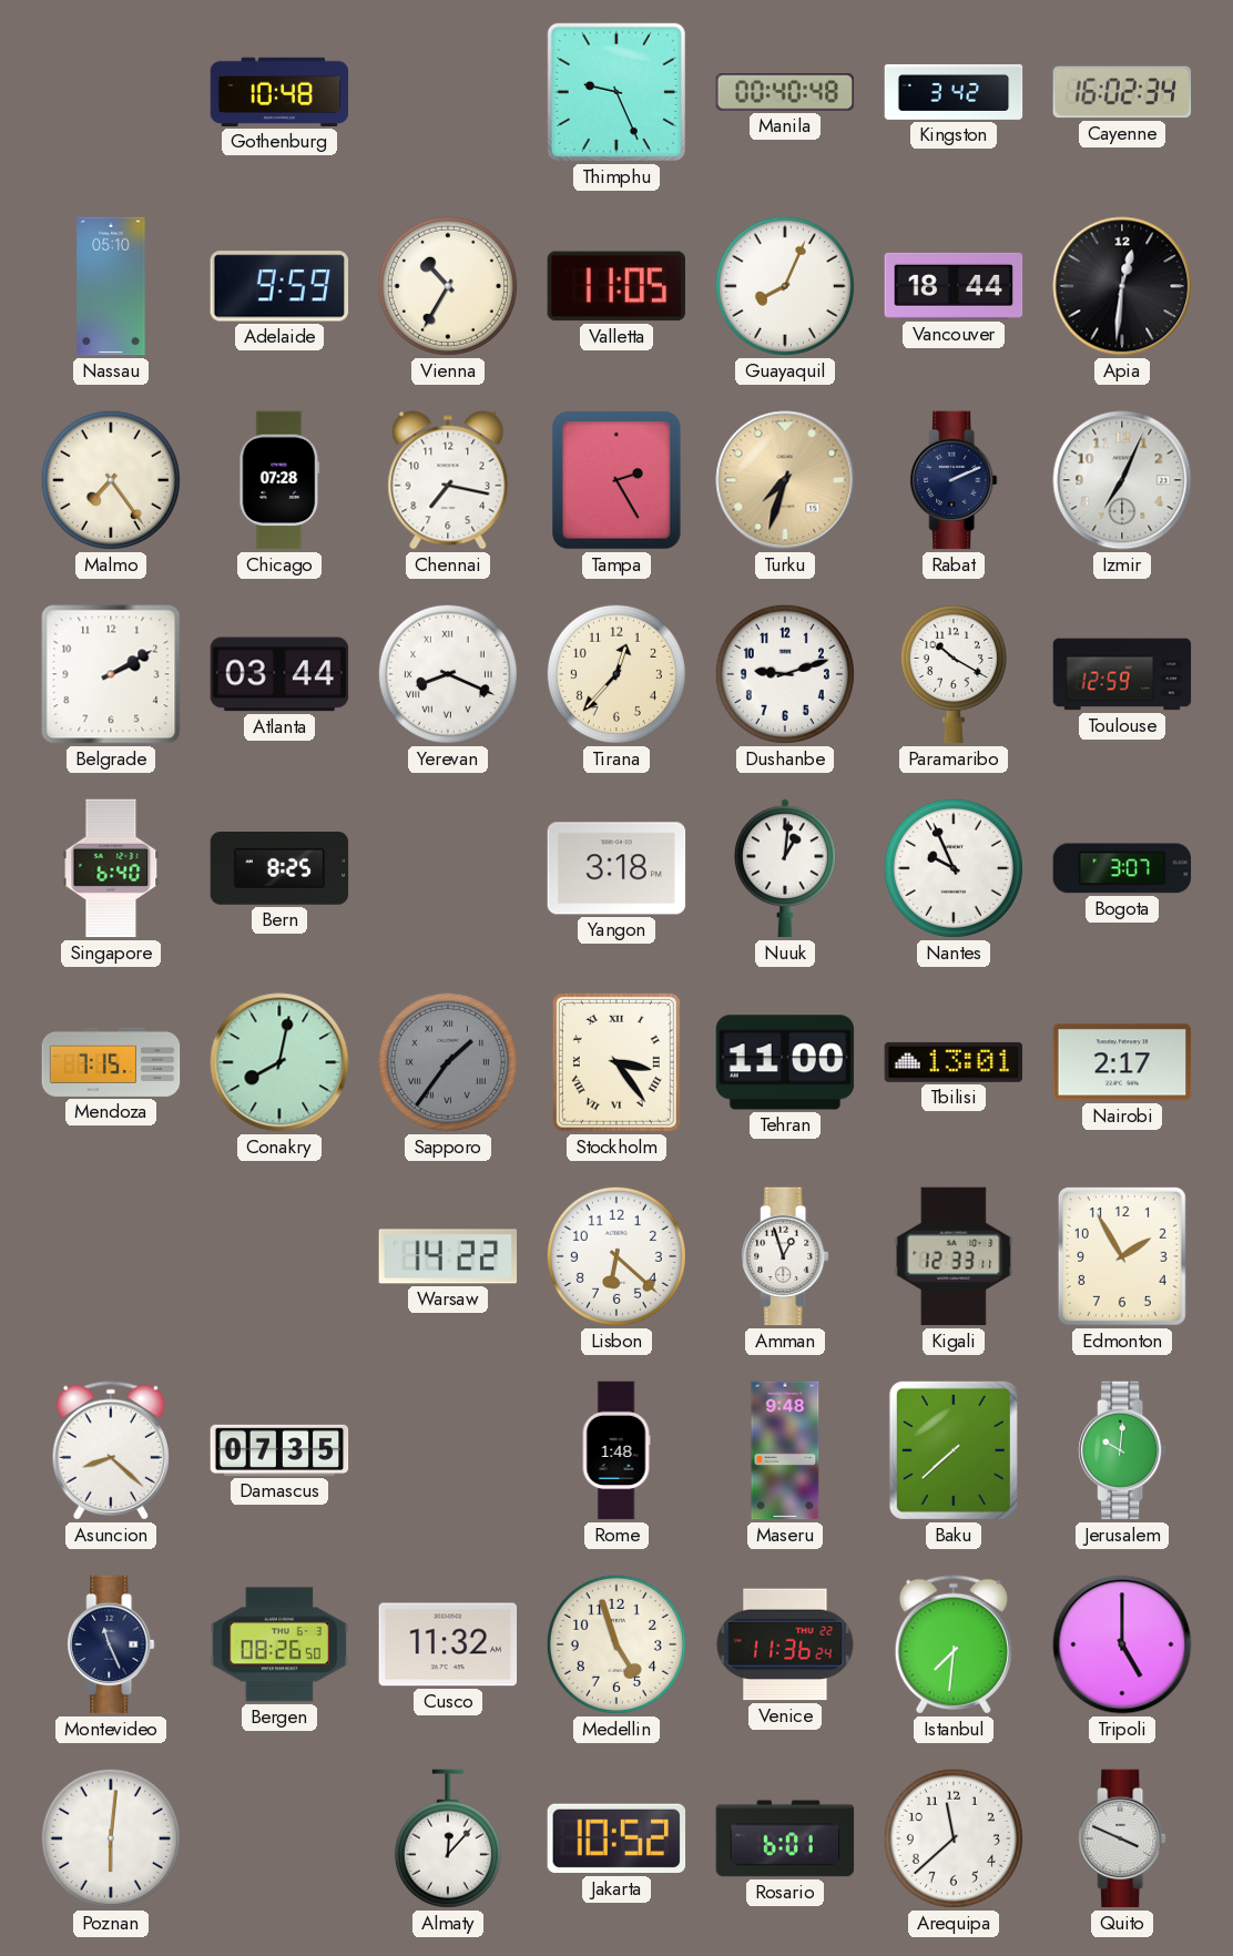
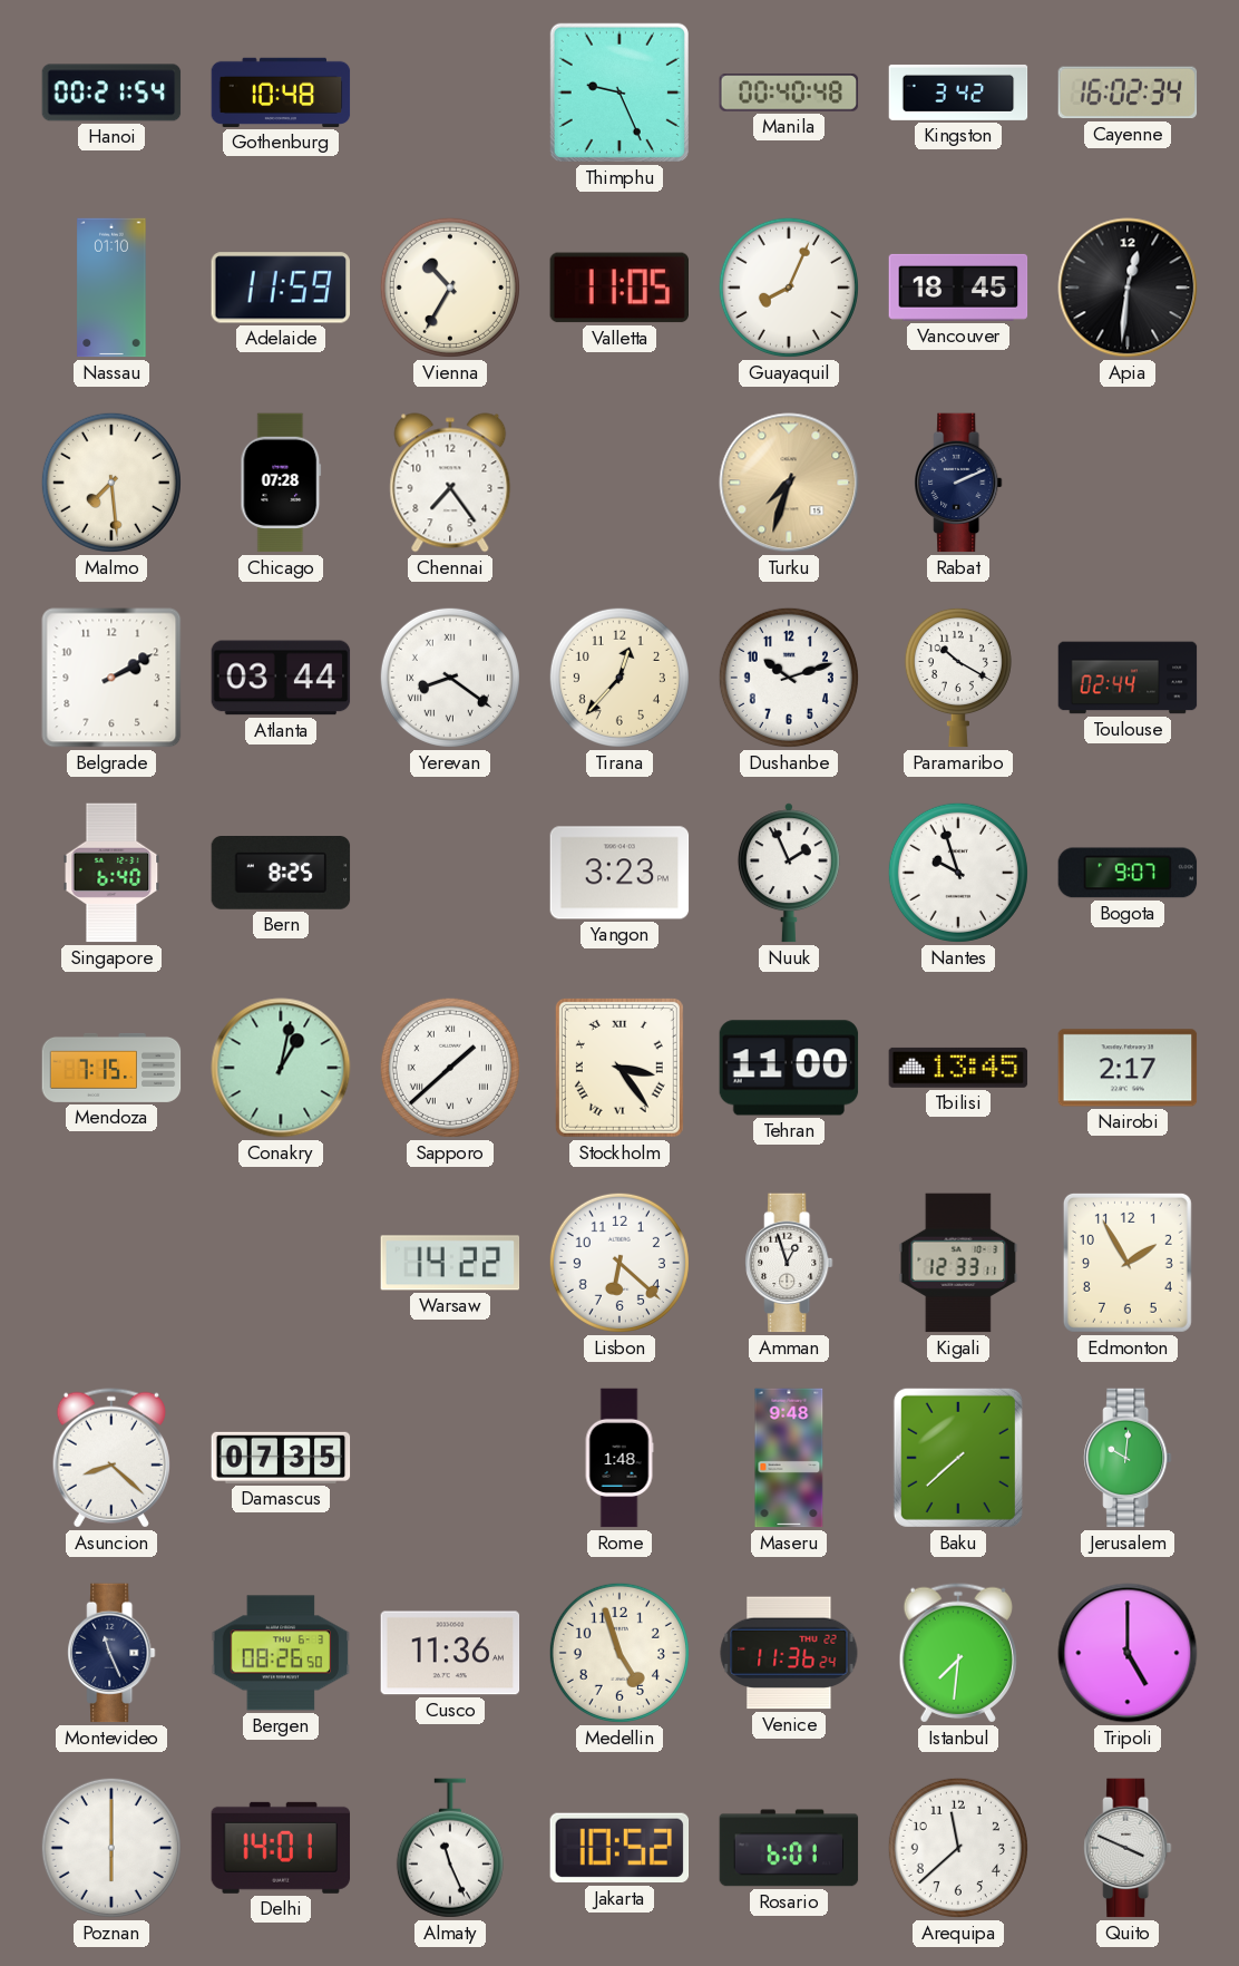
Hanoi: none -> 00:21
Nassau: 05:10 -> 01:10
Adelaide: 9:59 -> 11:59
Vancouver: 18:44 -> 18:45
Malmo: 7:24 -> 7:29
Chennai: 7:17 -> 7:24
Tampa: 2:25 -> none
Izmir: 7:04 -> none
Yerevan: 8:19 -> 8:21
Dushanbe: 9:12 -> 10:12
Toulouse: 12:59 -> 02:44
Yangon: 3:18 -> 3:23
Nuuk: 1:01 -> 1:56
Nantes: 9:56 -> 9:57
Bogota: 3:07 -> 9:07
Conakry: 8:02 -> 1:02
Sapporo: 1:36 -> 1:38
Sapporo dial: grey -> white
Tbilisi: 13:01 -> 13:45
Cusco: 11:32 -> 11:36
Poznan: 6:01 -> 6:00
Delhi: none -> 14:01
Almaty: 12:07 -> 11:26
